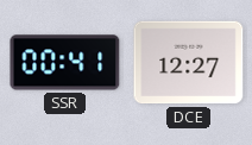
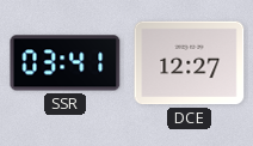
SSR: 00:41 -> 03:41
